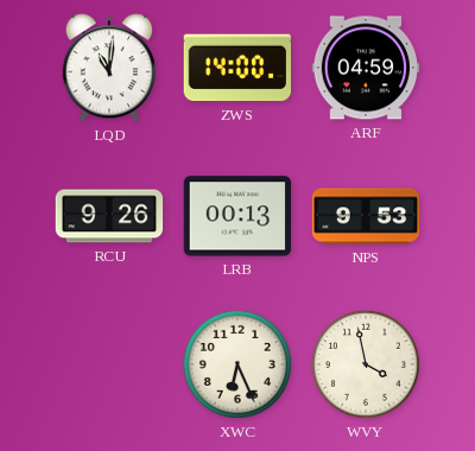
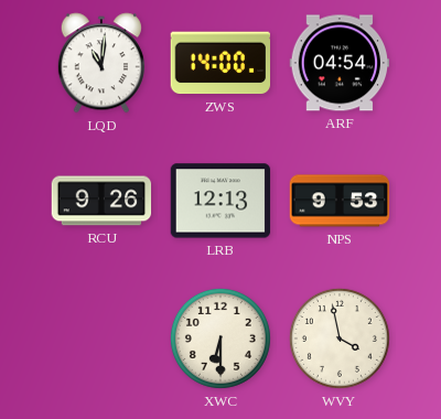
ARF: 04:59 -> 04:54
LRB: 00:13 -> 12:13
XWC: 6:26 -> 6:30
